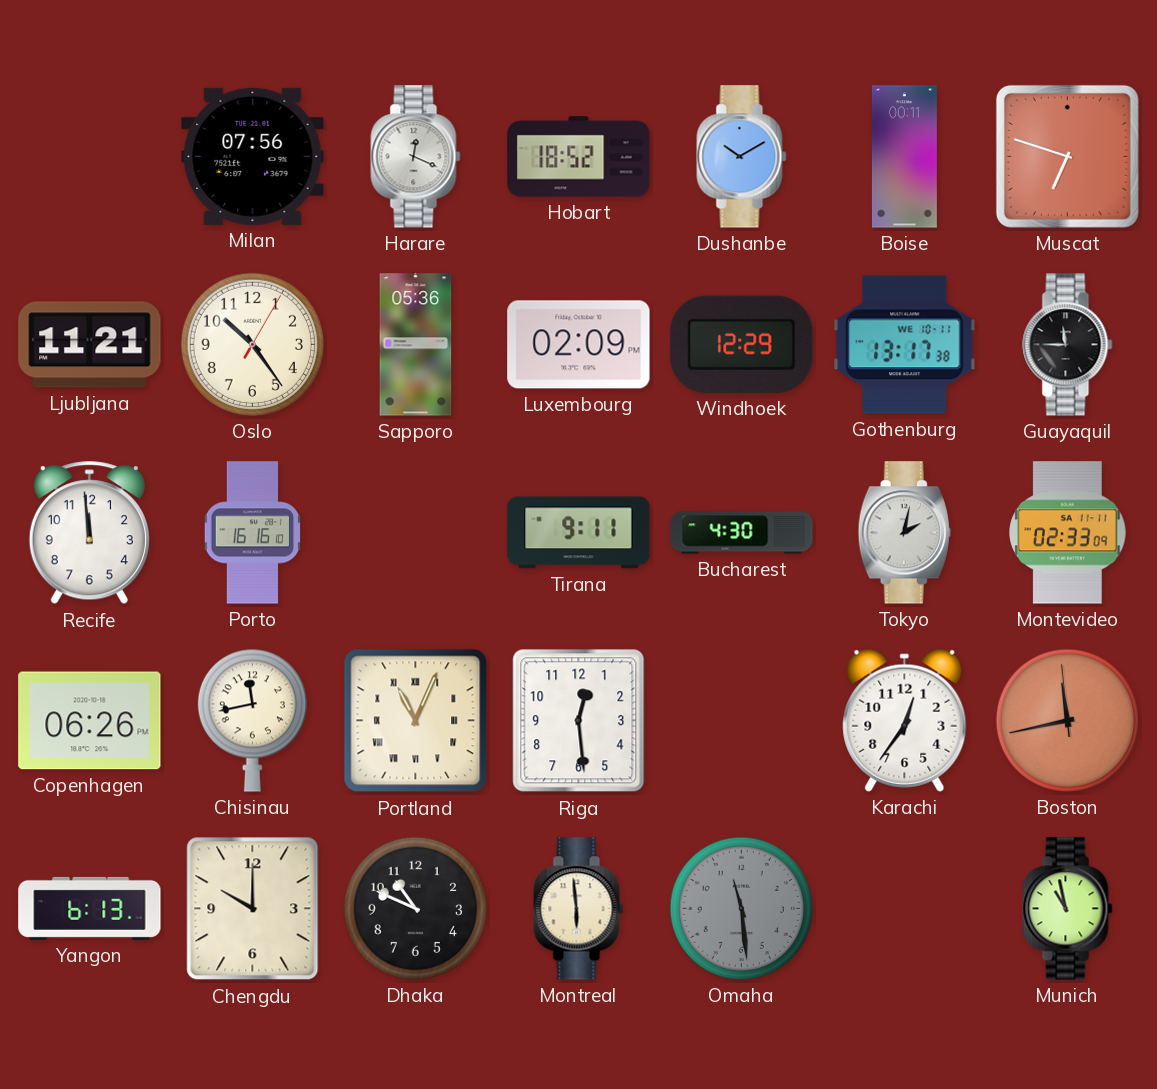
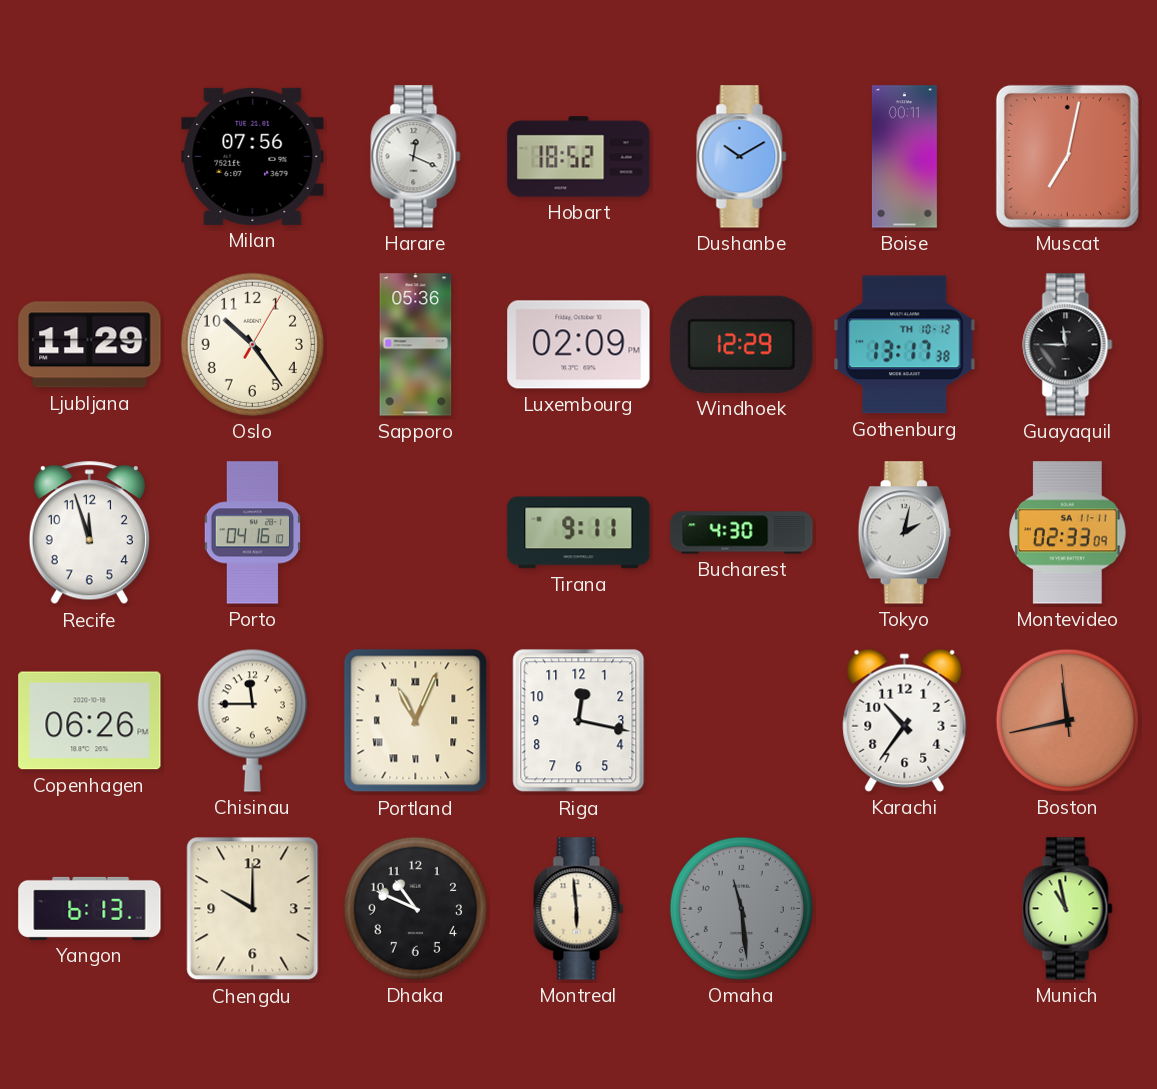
Muscat: 6:48 -> 7:02
Ljubljana: 11:21 -> 11:29
Gothenburg date: WE 10-11 -> TH 10-12
Recife: 11:59 -> 11:57
Porto: 16:16 -> 04:16
Chisinau: 11:43 -> 11:45
Riga: 12:29 -> 12:17
Karachi: 12:36 -> 10:36
